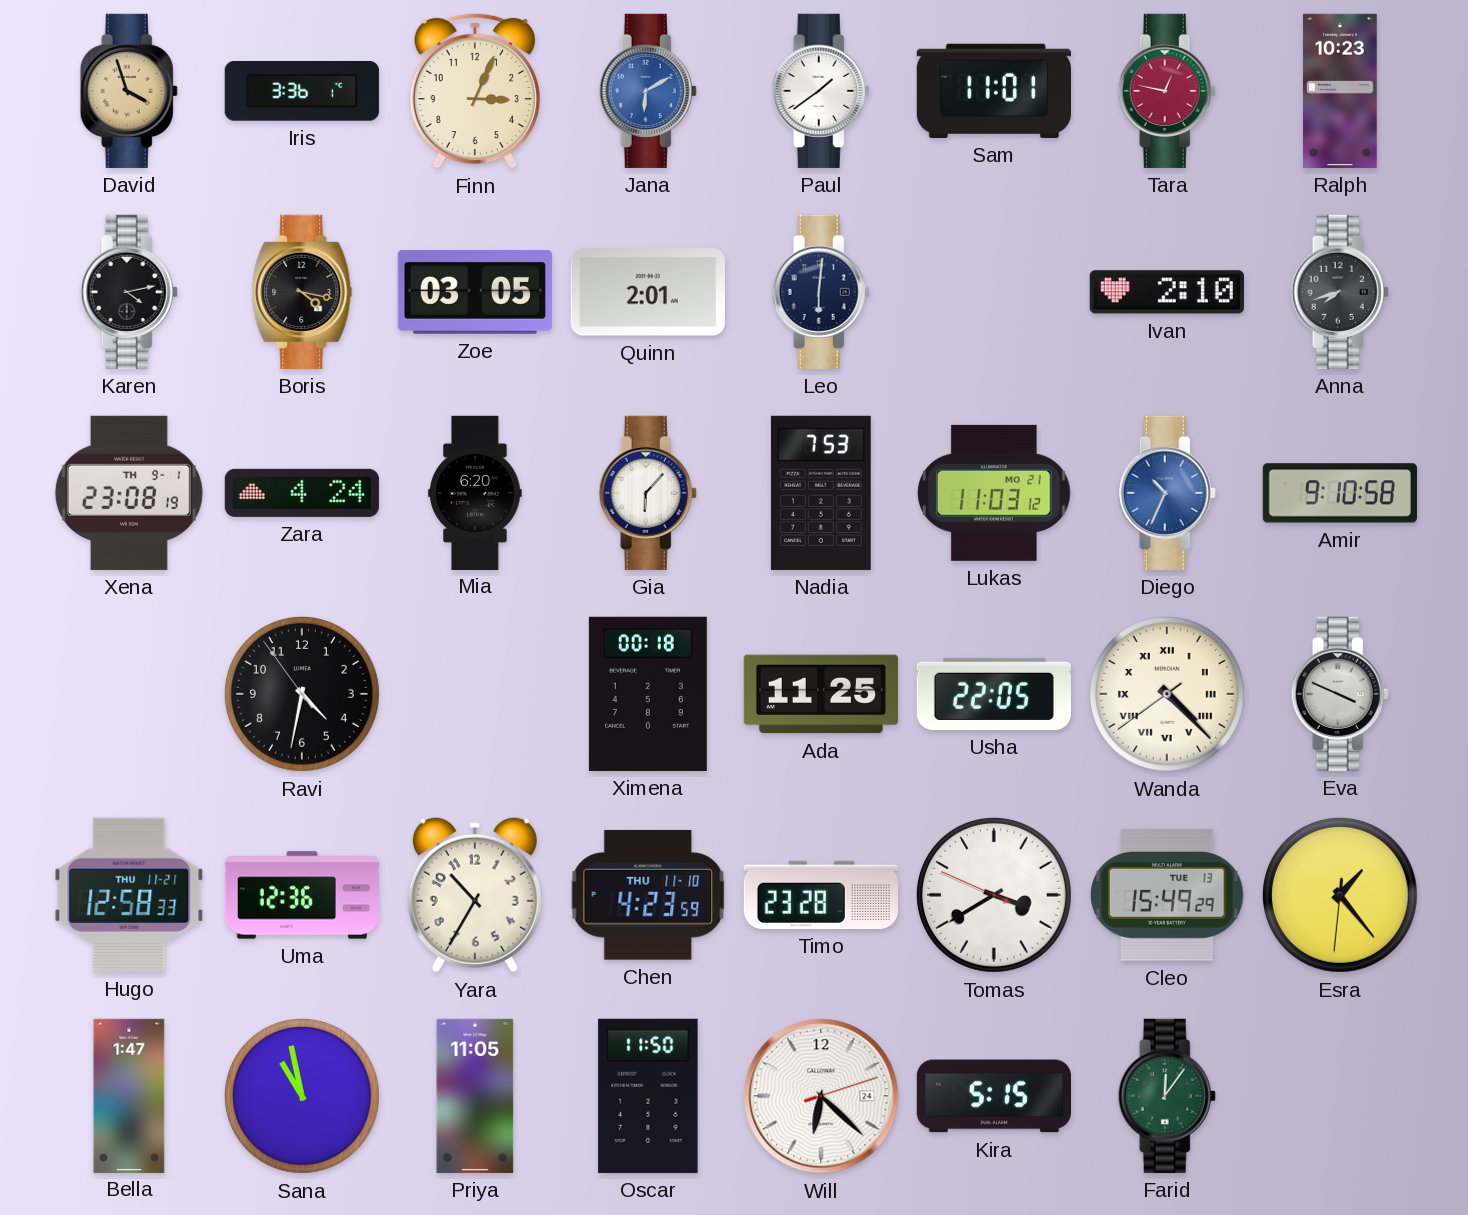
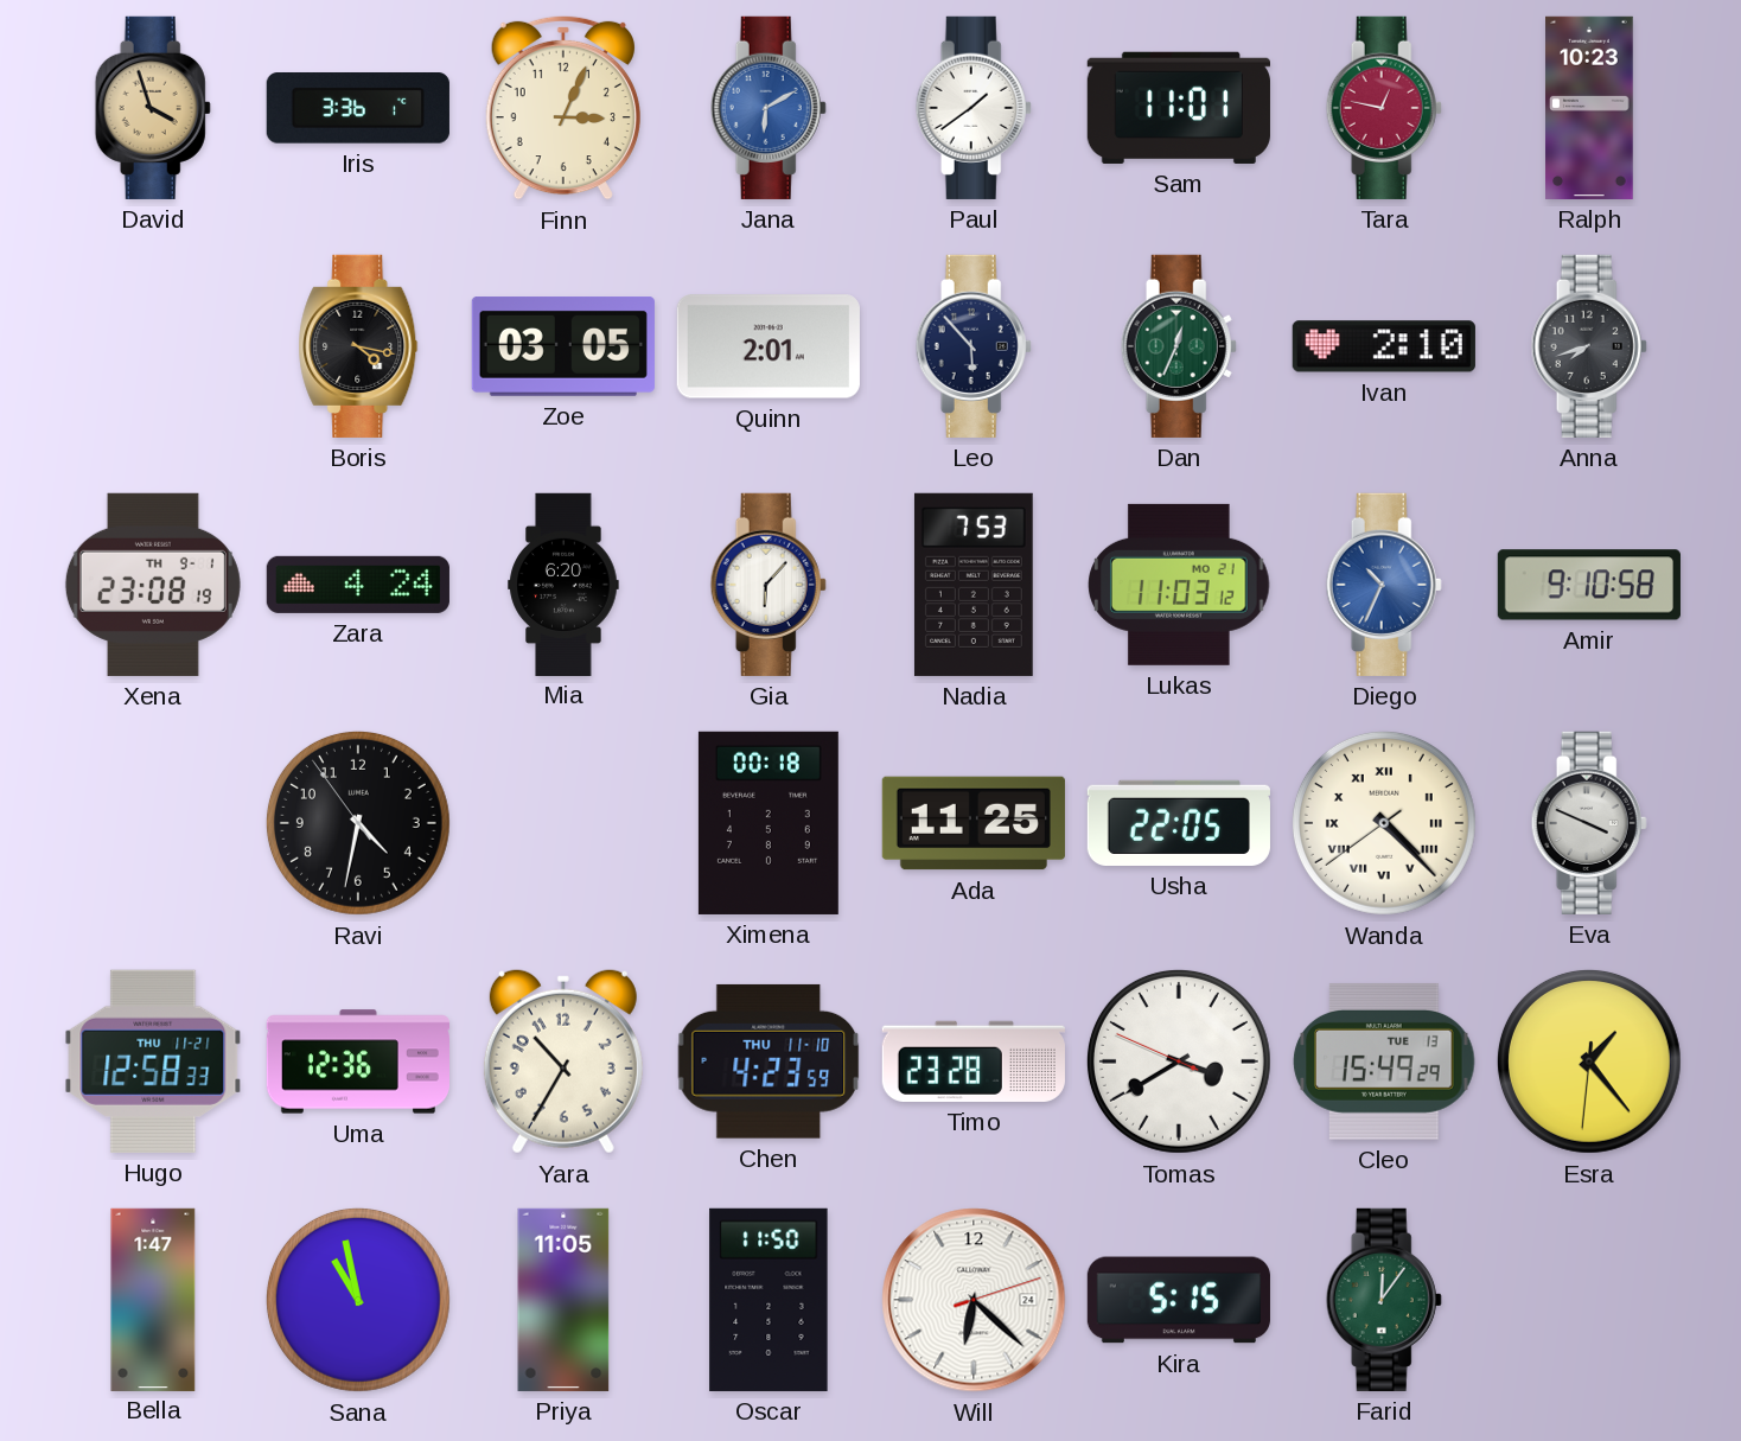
Karen: 4:13 -> none
Leo: 6:01 -> 5:53
Dan: none -> 12:34
